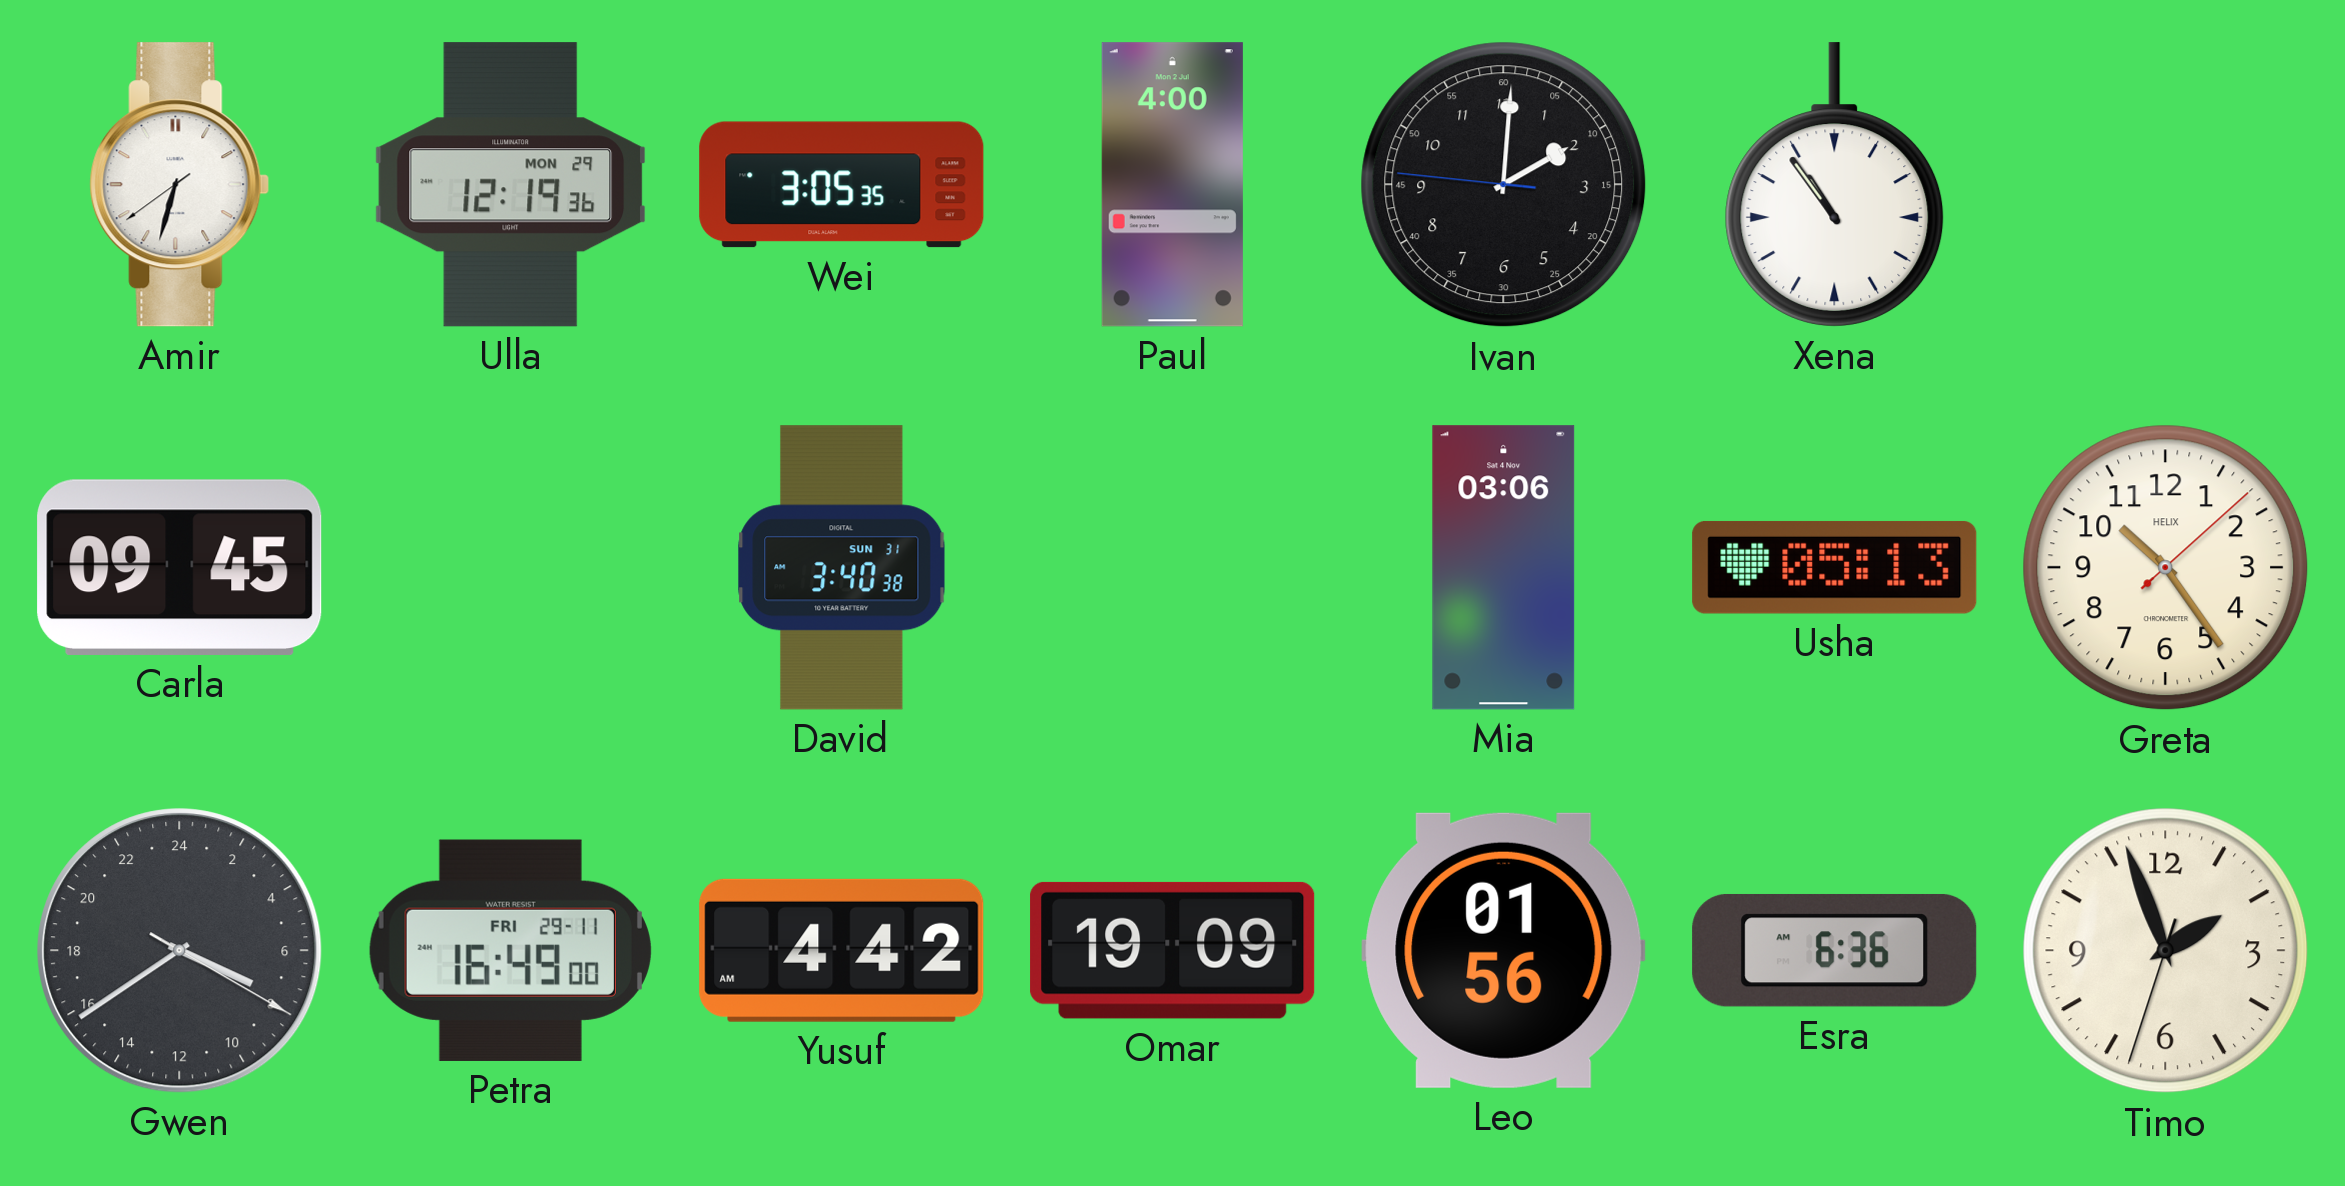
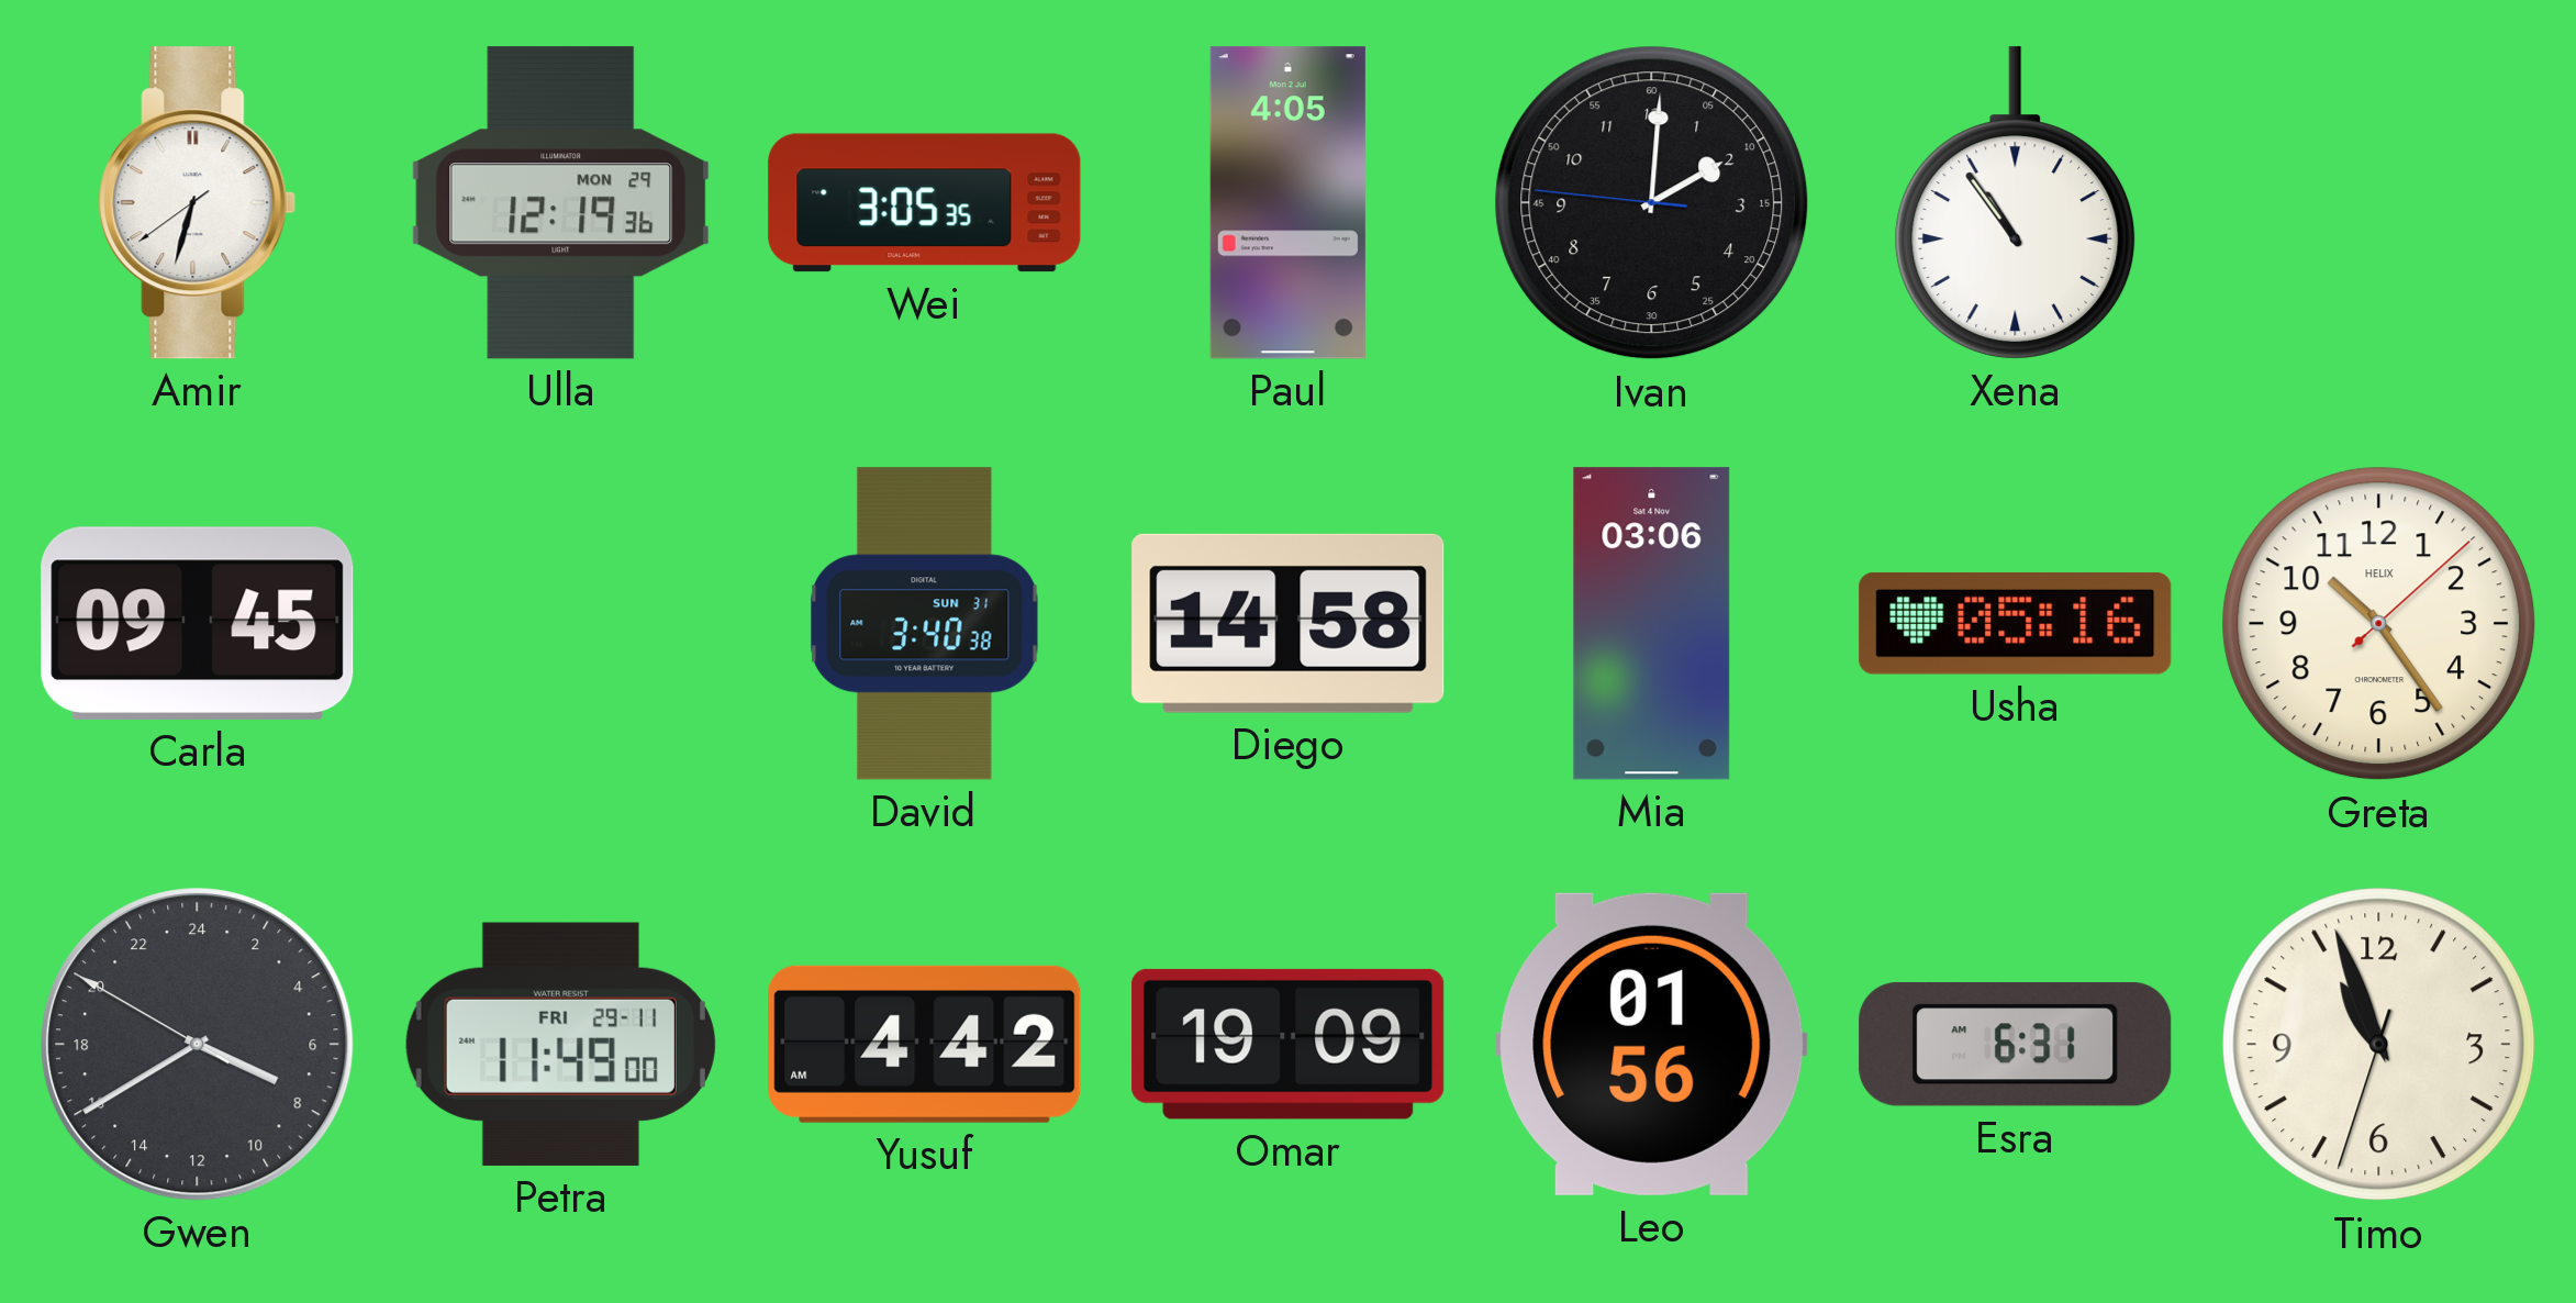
Paul: 4:00 -> 4:05
Diego: none -> 14:58
Usha: 05:13 -> 05:16
Gwen: 7:39:20 -> 7:39:50
Petra: 16:49 -> 11:49
Esra: 6:36 -> 6:31
Timo: 1:56 -> 10:56
